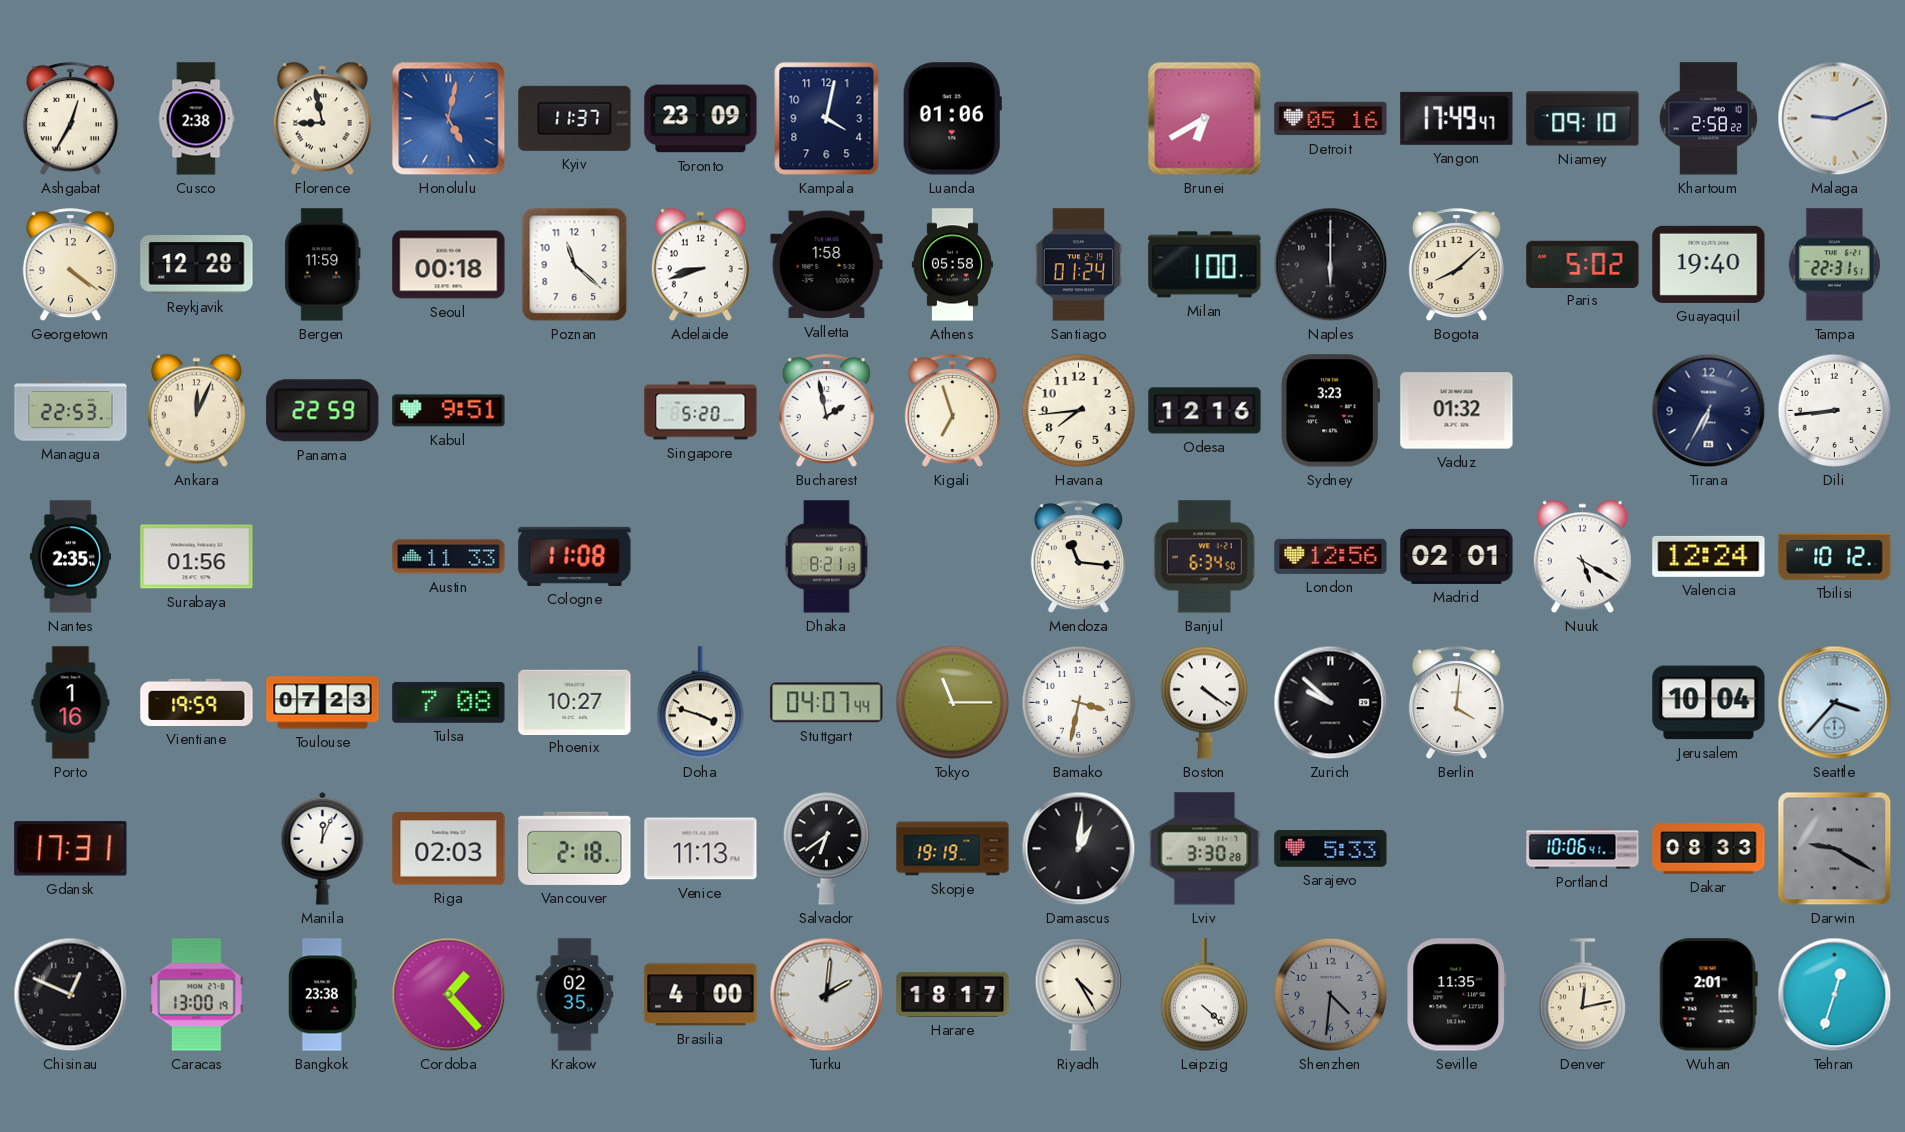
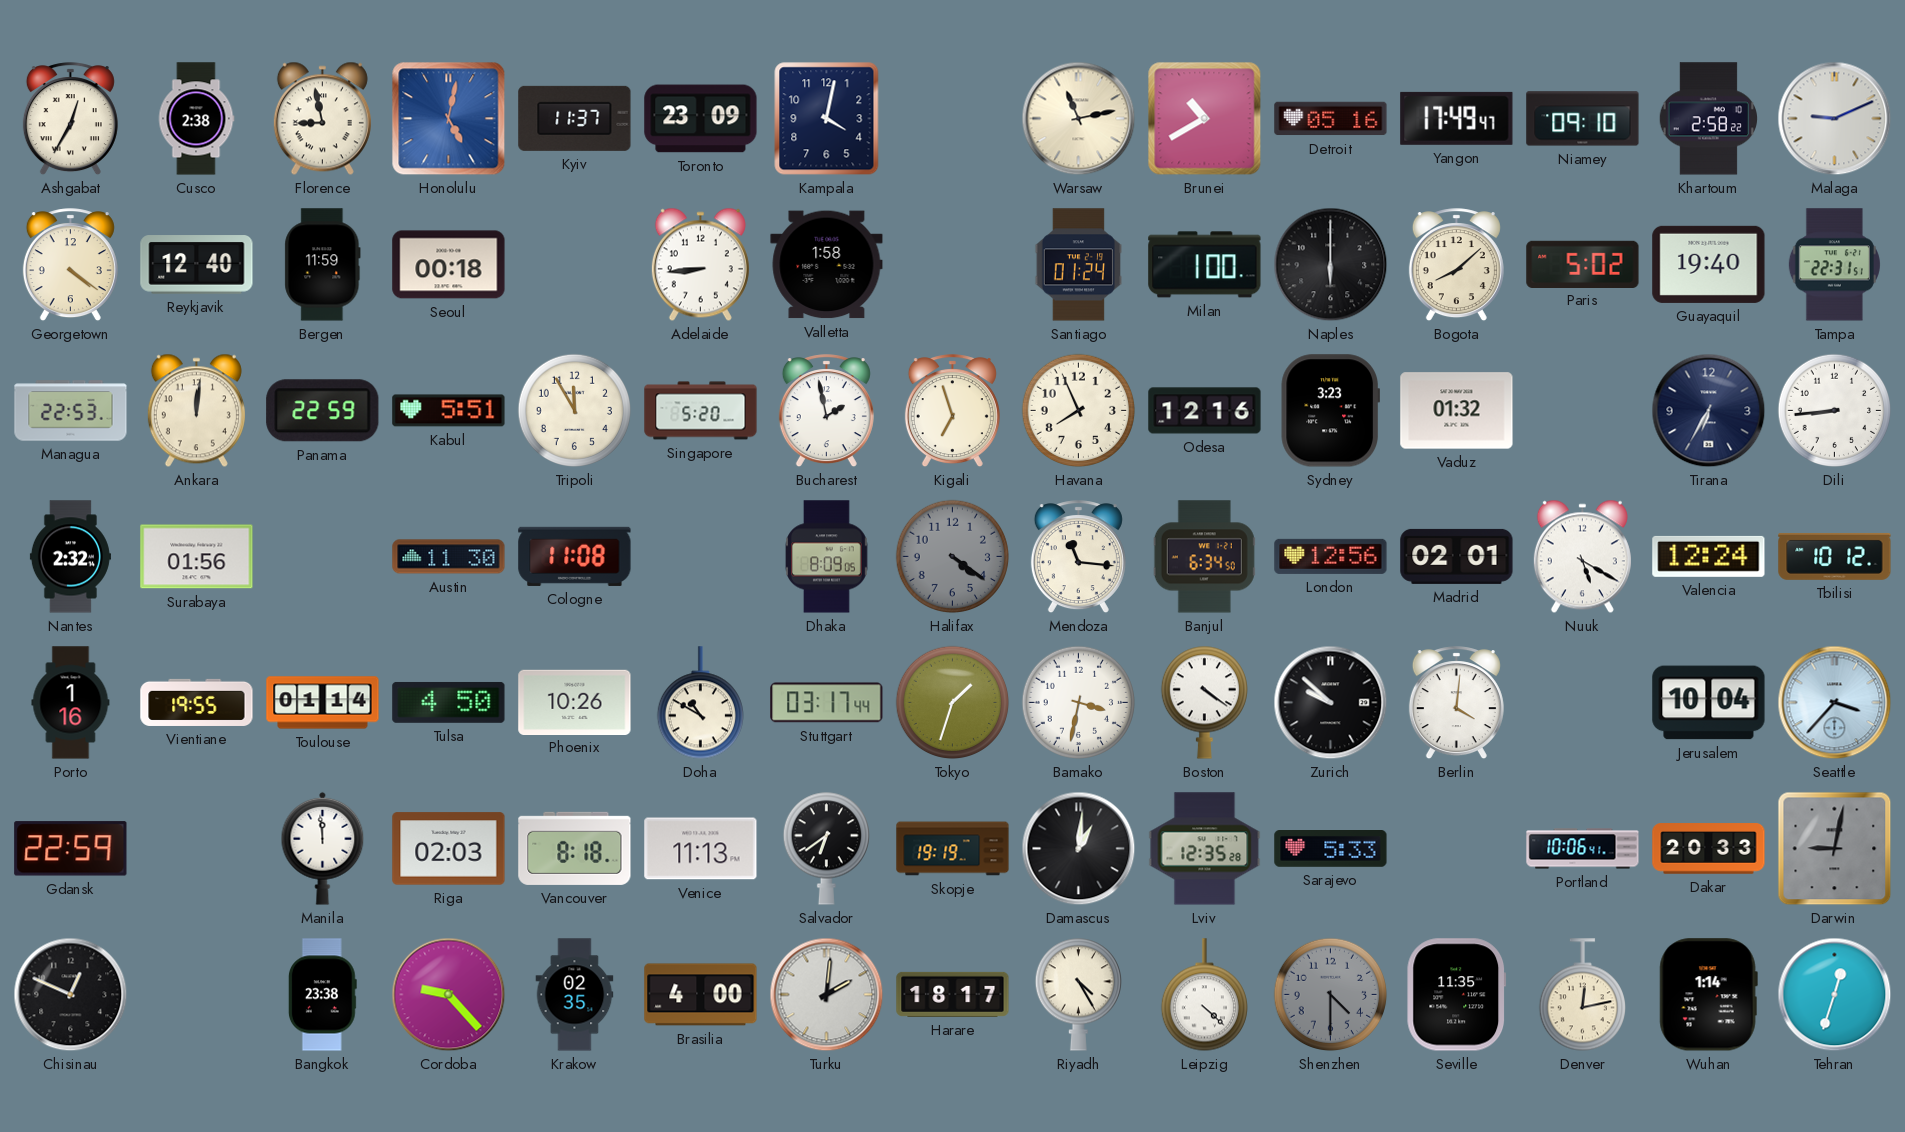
Luanda: 01:06 -> none
Warsaw: none -> 11:13
Brunei: 6:40 -> 10:40
Reykjavik: 12:28 -> 12:40
Poznan: 11:22 -> none
Adelaide: 8:42 -> 8:44
Athens: 05:58 -> none
Ankara: 12:04 -> 12:01
Kabul: 9:51 -> 5:51
Tripoli: none -> 11:55
Havana: 7:44 -> 7:56
Nantes: 2:35 -> 2:32
Austin: 11:33 -> 11:30
Dhaka: 8:21 -> 8:09
Halifax: none -> 4:21
Vientiane: 19:59 -> 19:55
Toulouse: 07:23 -> 01:14
Tulsa: 7:08 -> 4:50
Phoenix: 10:27 -> 10:26
Doha: 3:48 -> 10:50
Stuttgart: 04:07 -> 03:17
Tokyo: 11:15 -> 1:33
Gdansk: 17:31 -> 22:59
Manila: 12:04 -> 11:59
Vancouver: 2:18 -> 8:18
Lviv: 3:30 -> 12:35
Dakar: 08:33 -> 20:33
Darwin: 9:20 -> 9:02
Caracas: 13:00 -> none
Cordoba: 1:23 -> 9:23
Shenzhen: 4:31 -> 4:30
Wuhan: 2:01 -> 1:14
